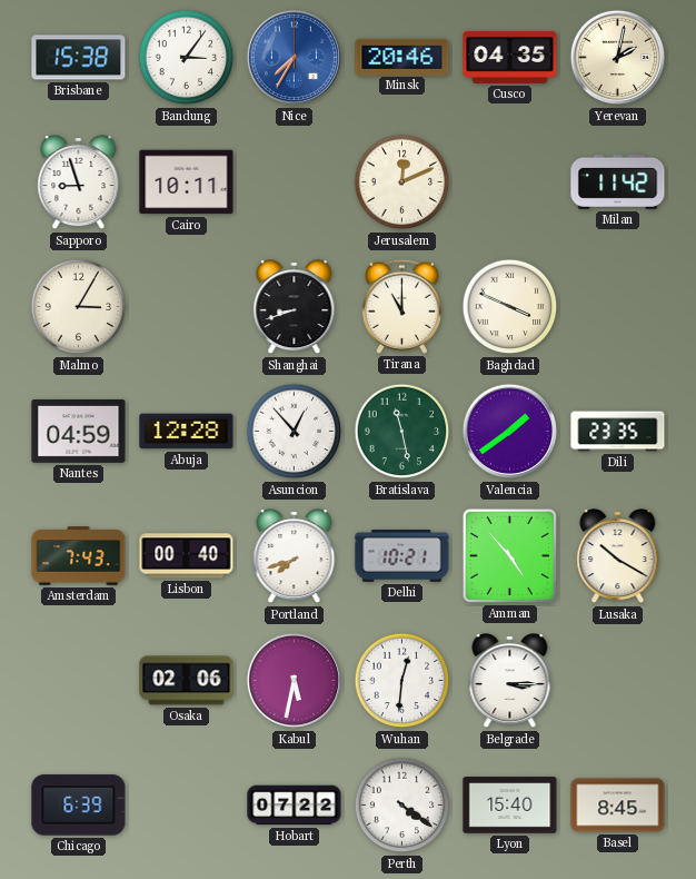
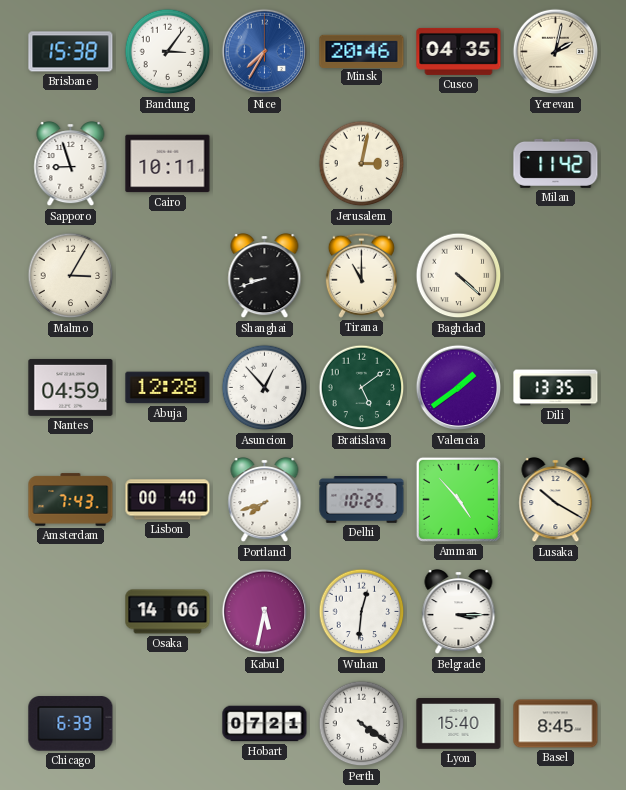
Jerusalem: 12:11 -> 3:02
Baghdad: 3:49 -> 4:22
Bratislava: 11:28 -> 5:09
Dili: 23:35 -> 13:35
Delhi: 10:21 -> 10:25
Osaka: 02:06 -> 14:06
Hobart: 07:22 -> 07:21
